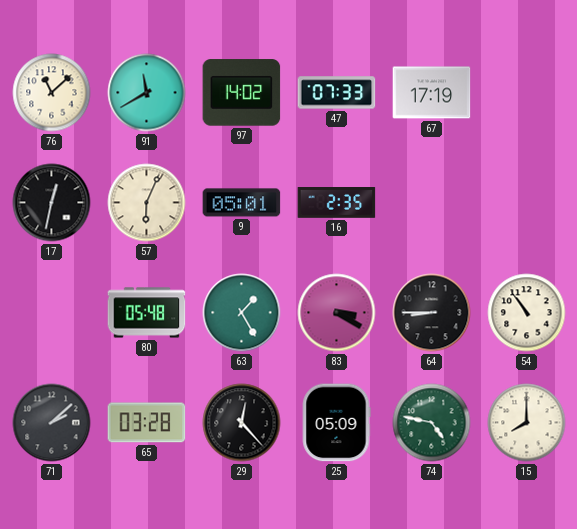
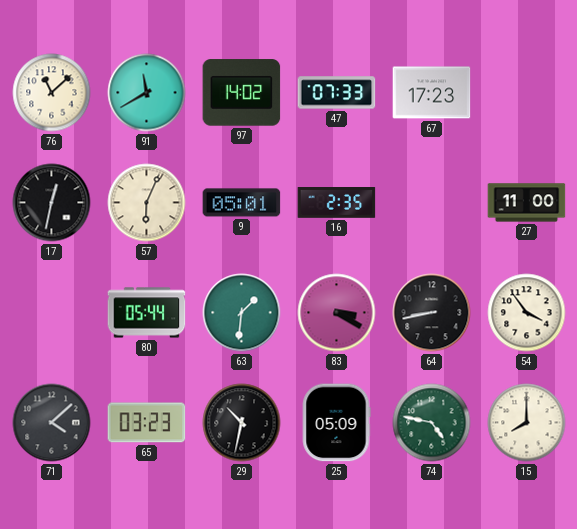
67: 17:19 -> 17:23
27: none -> 11:00
80: 05:48 -> 05:44
63: 1:25 -> 1:31
64: 8:45 -> 8:43
54: 10:54 -> 3:54
71: 2:08 -> 4:08
65: 03:28 -> 03:23
29: 12:23 -> 10:32
